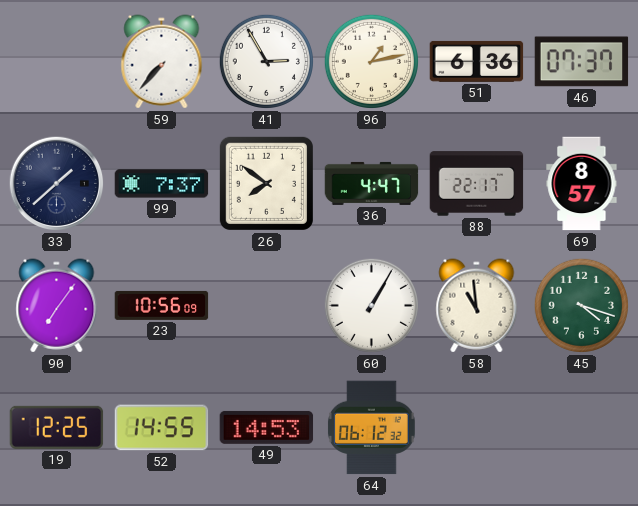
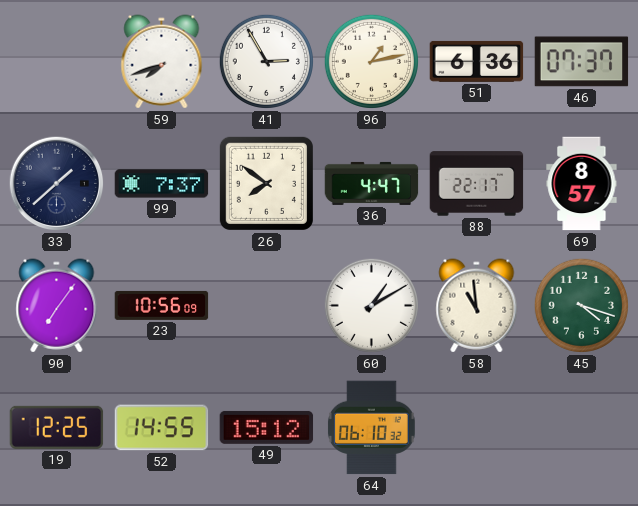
59: 7:37 -> 7:42
60: 1:05 -> 1:10
49: 14:53 -> 15:12
64: 06:12 -> 06:10
